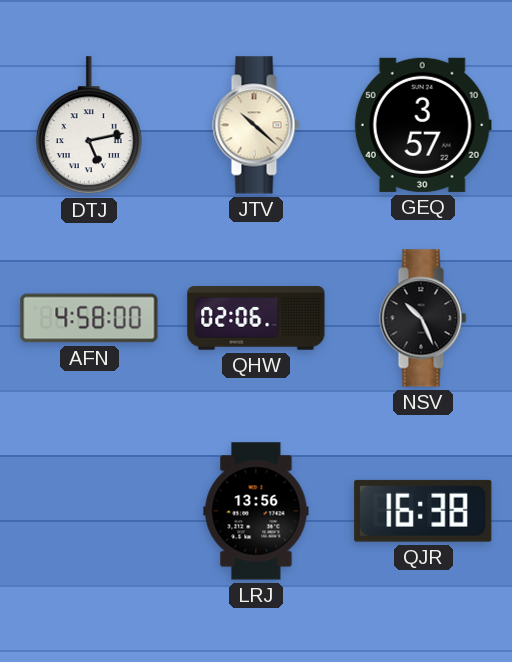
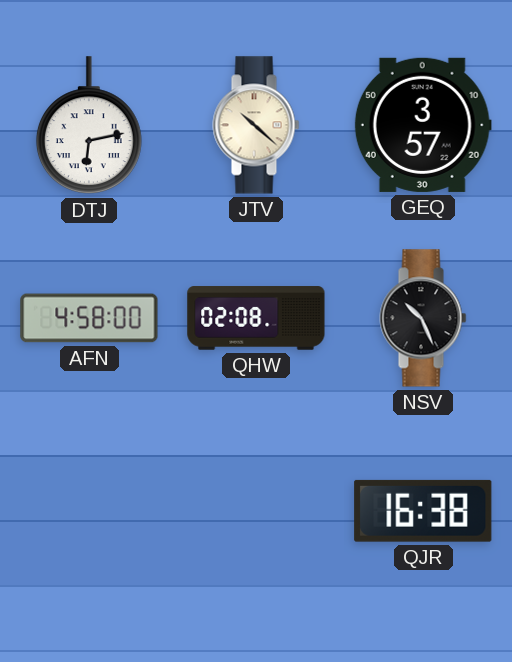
DTJ: 5:13 -> 6:13
QHW: 02:06 -> 02:08
LRJ: 13:56 -> none
